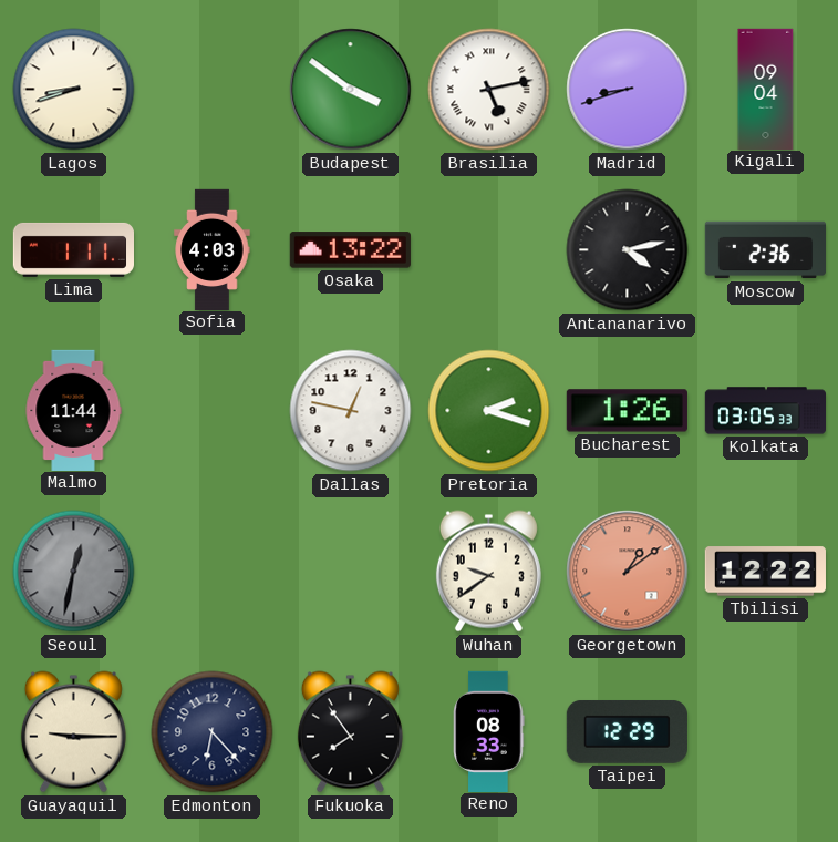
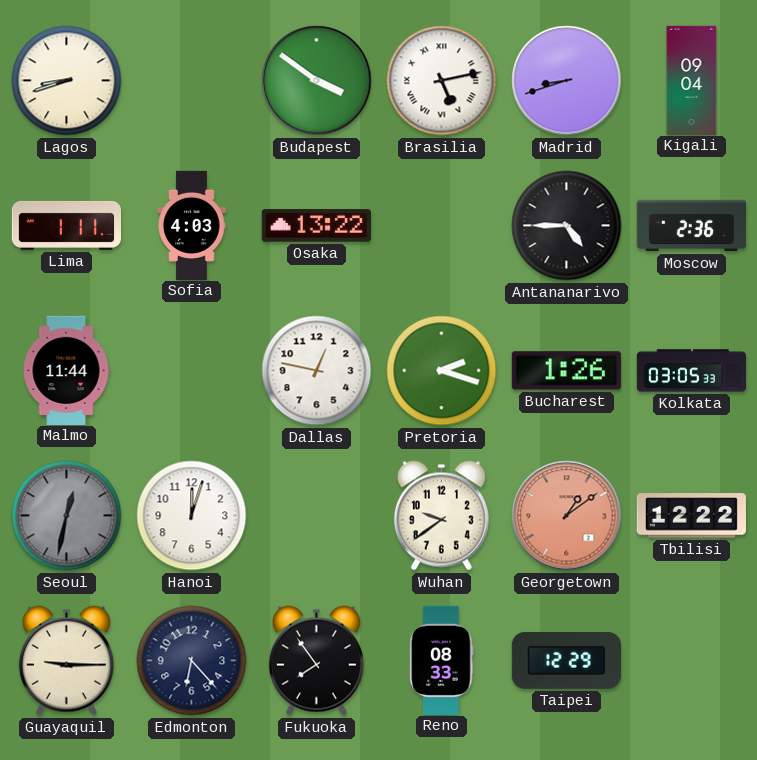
Antananarivo: 4:13 -> 4:45
Hanoi: none -> 12:03
